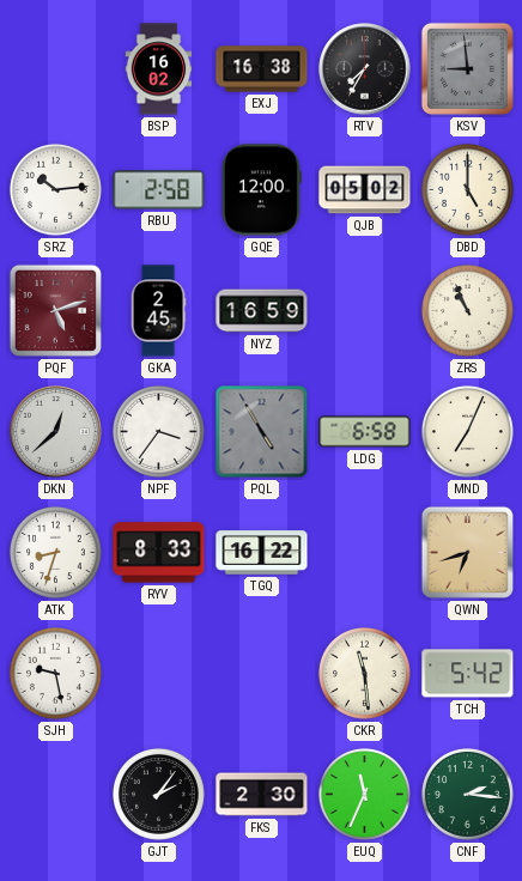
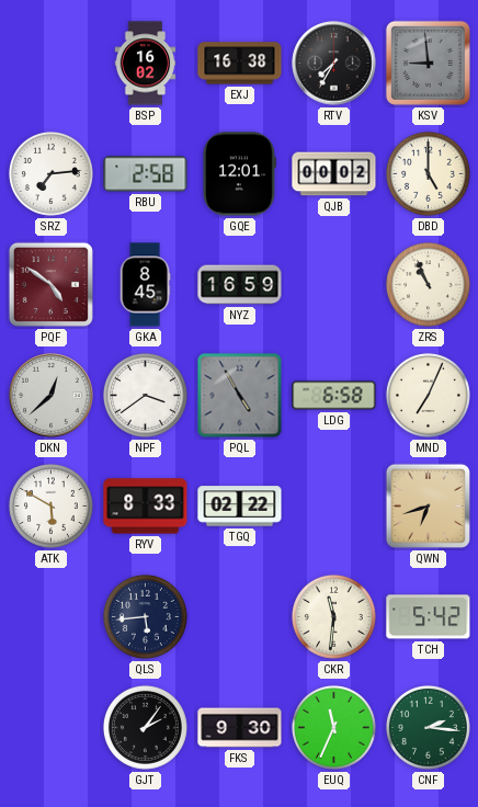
SRZ: 10:14 -> 7:14
GQE: 12:00 -> 12:01
QJB: 05:02 -> 00:02
PQF: 5:12 -> 4:51
GKA: 2:45 -> 8:45
NPF: 3:36 -> 3:39
ATK: 8:33 -> 5:50
TGQ: 16:22 -> 02:22
SJH: 9:28 -> none
QLS: none -> 5:44
CKR: 11:29 -> 11:31
FKS: 2:30 -> 9:30
